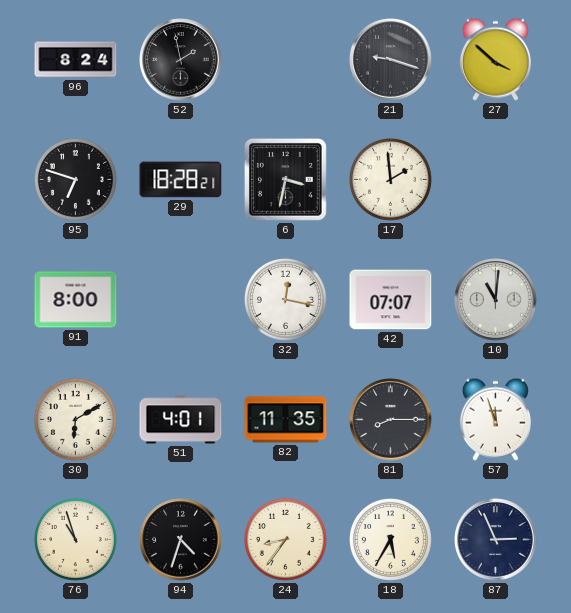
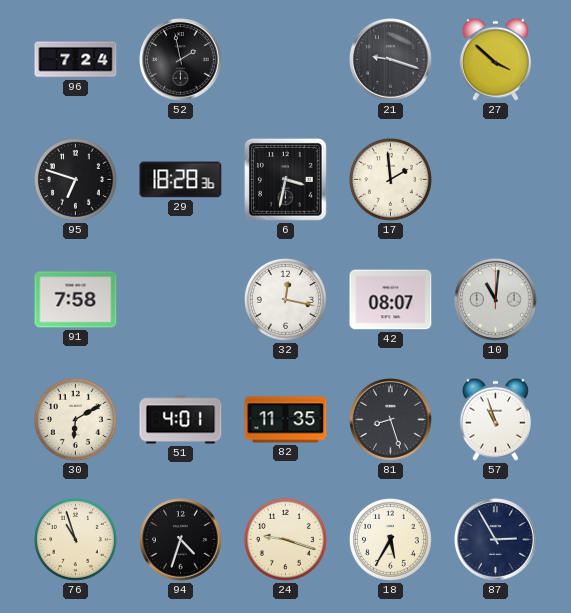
96: 8:24 -> 7:24
29: 18:28:21 -> 18:28:36
91: 8:00 -> 7:58
42: 07:07 -> 08:07
81: 8:15 -> 8:27
57: 11:57 -> 10:57
24: 8:36 -> 9:18
87: 2:56 -> 2:55
